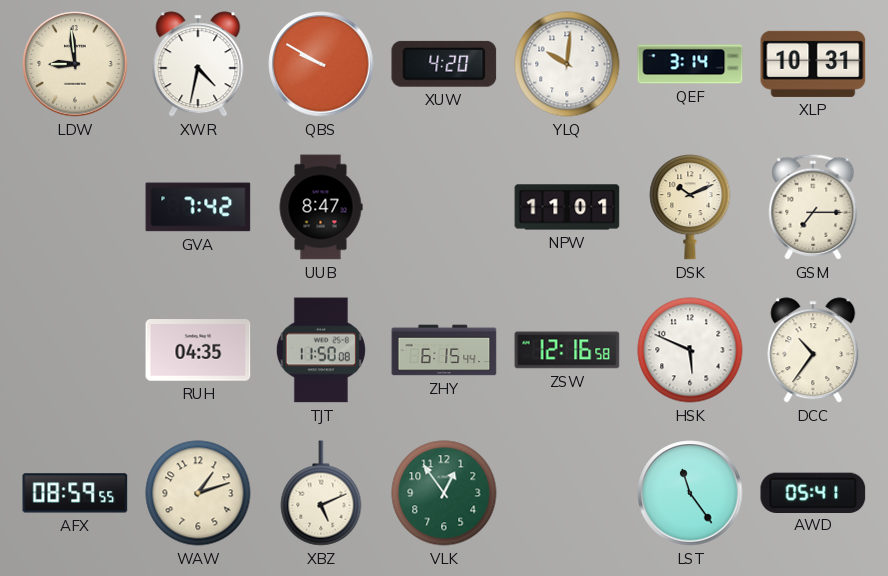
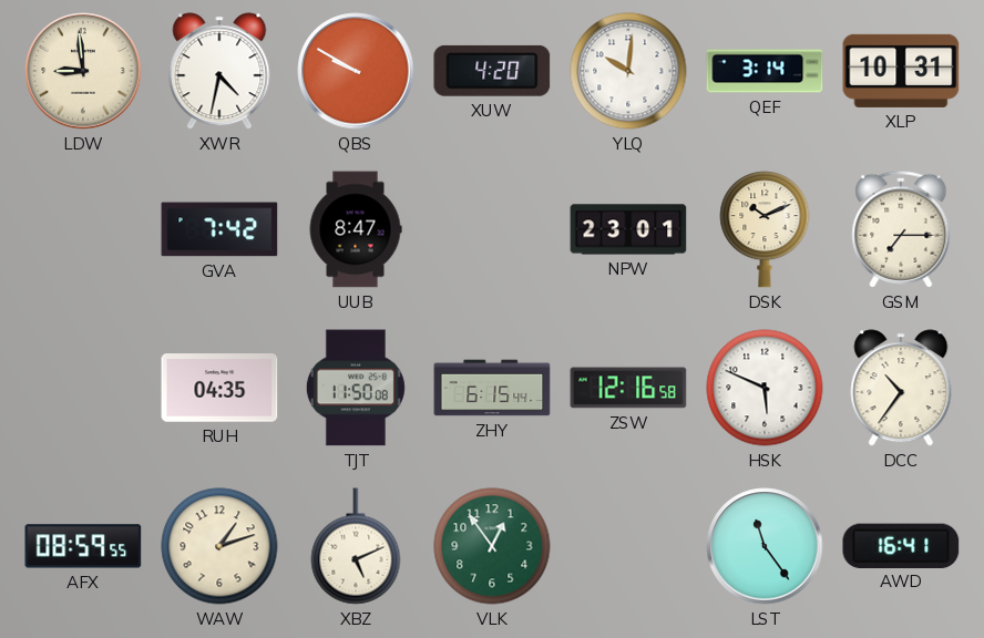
NPW: 11:01 -> 23:01
AWD: 05:41 -> 16:41
